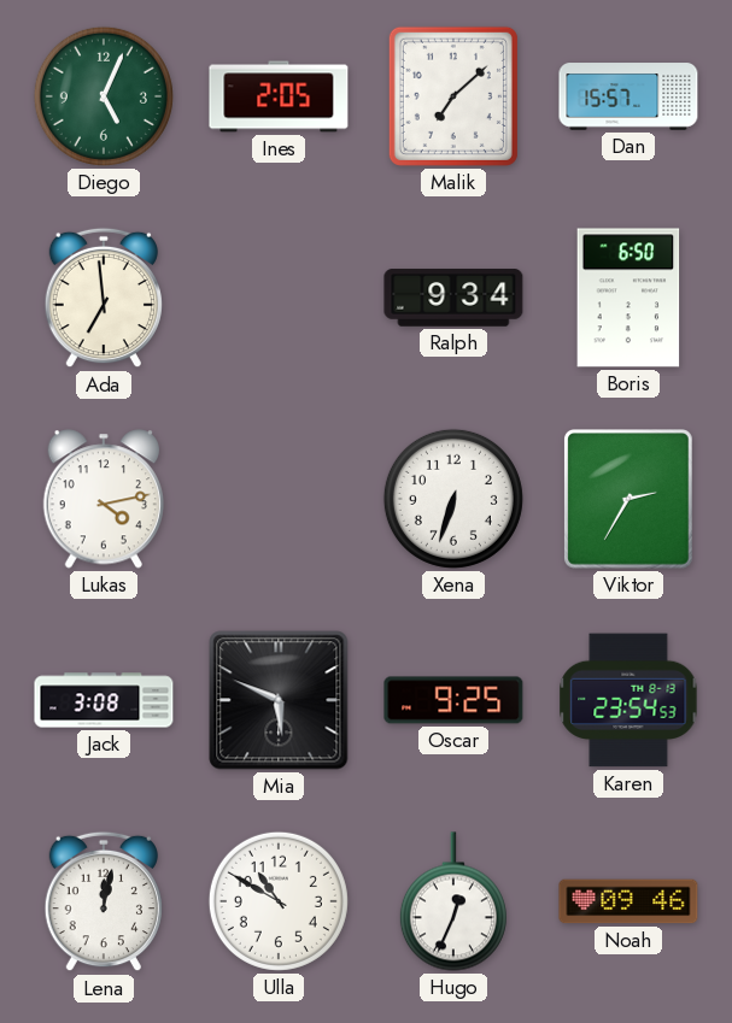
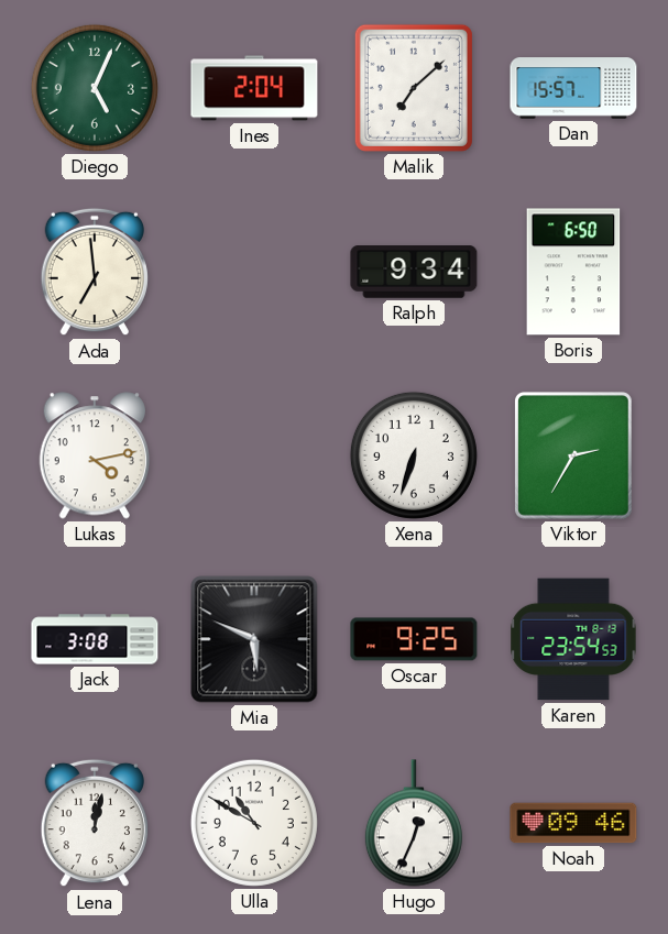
Ines: 2:05 -> 2:04
